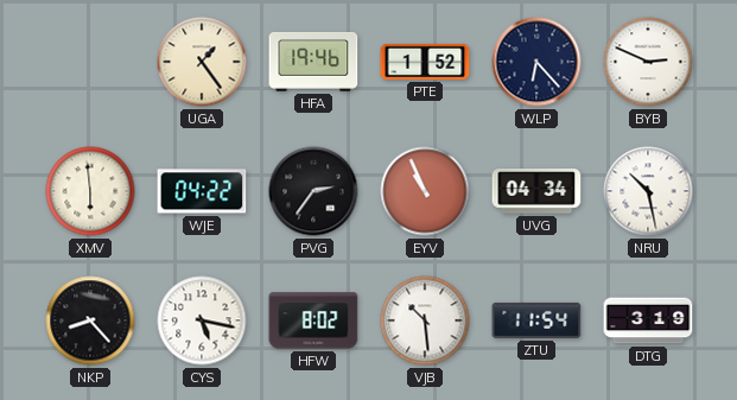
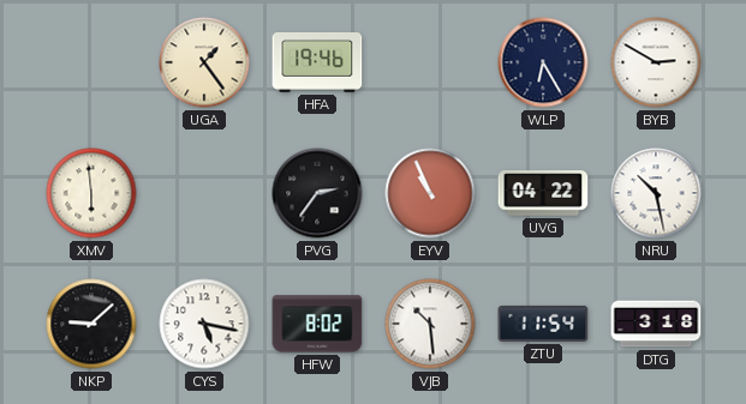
PTE: 1:52 -> none
WLP: 6:23 -> 6:25
BYB: 2:49 -> 2:50
WJE: 04:22 -> none
UVG: 04:34 -> 04:22
NKP: 8:23 -> 9:08
DTG: 3:19 -> 3:18
